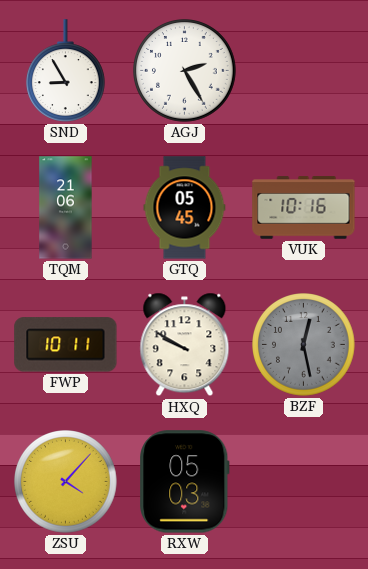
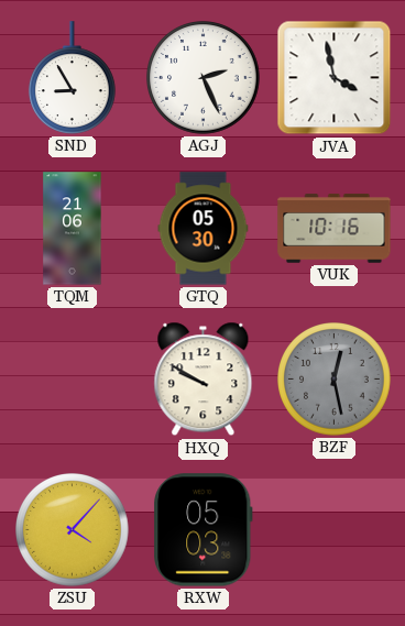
AGJ: 2:25 -> 2:26
JVA: none -> 3:58
GTQ: 05:45 -> 05:30
FWP: 10:11 -> none
